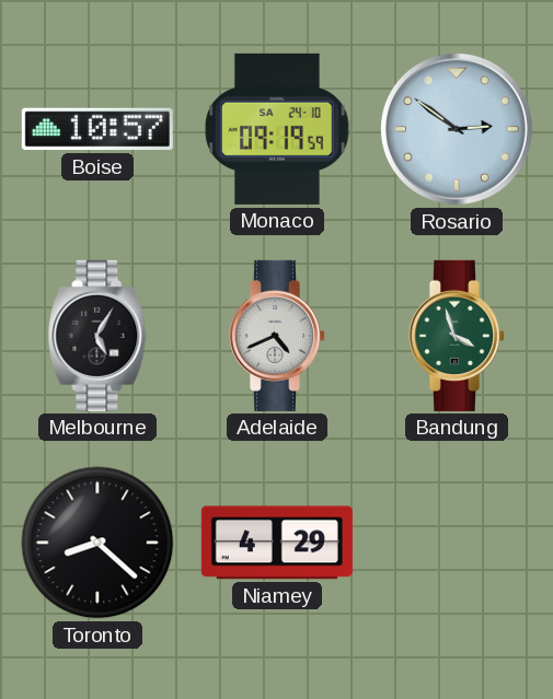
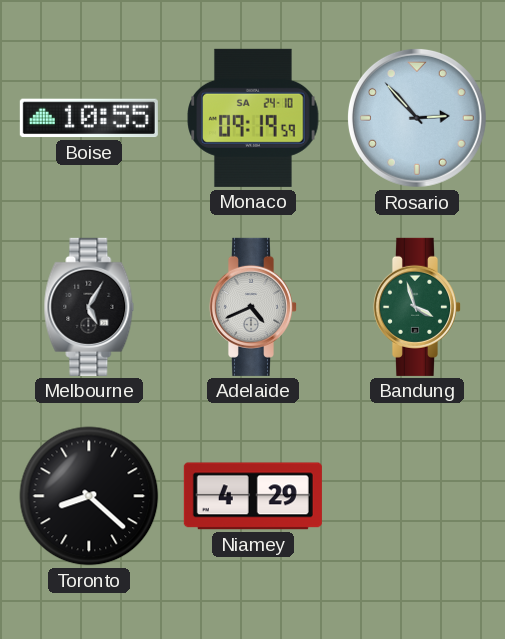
Boise: 10:57 -> 10:55
Rosario: 2:51 -> 2:53
